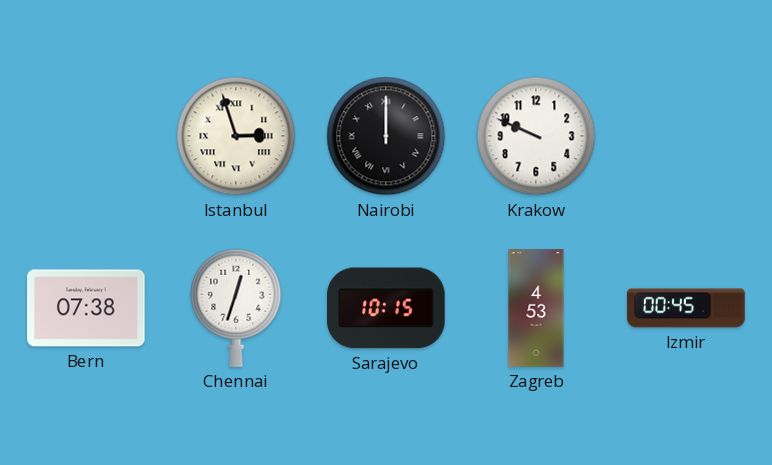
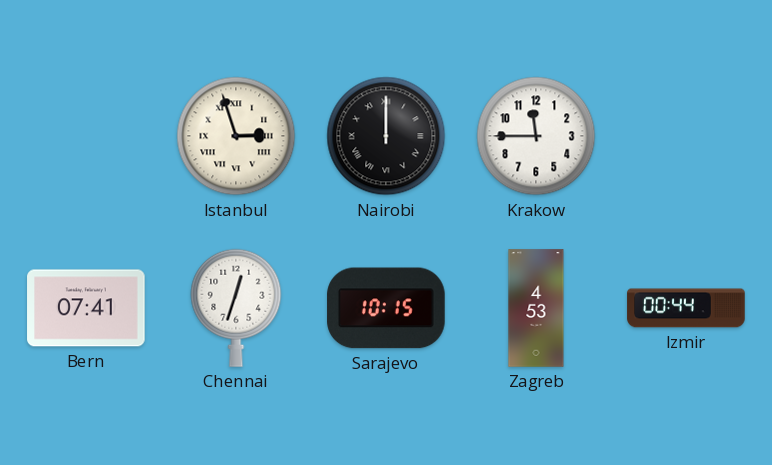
Krakow: 9:49 -> 11:45
Bern: 07:38 -> 07:41
Izmir: 00:45 -> 00:44
